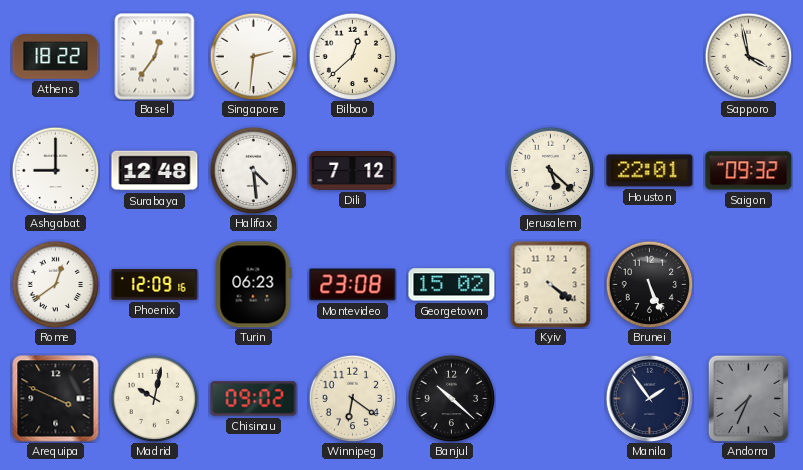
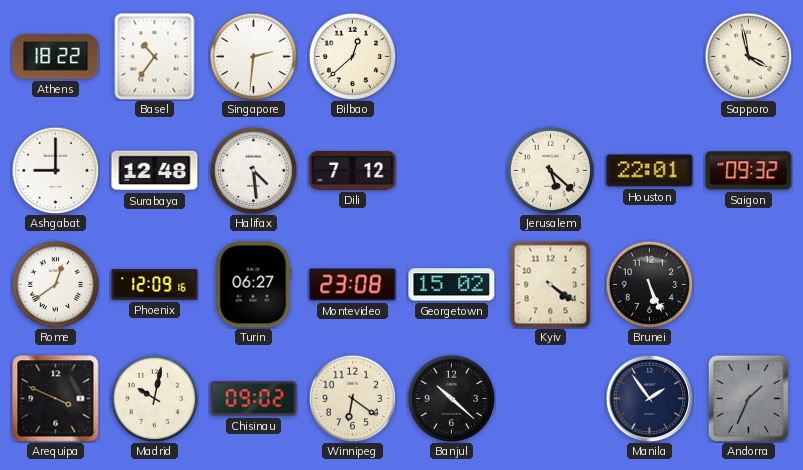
Basel: 12:36 -> 10:36
Turin: 06:23 -> 06:27
Andorra: 7:34 -> 1:34
